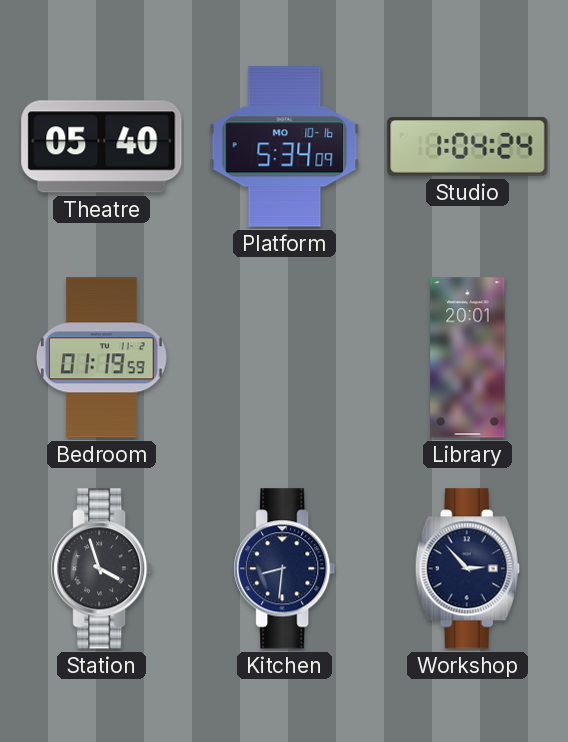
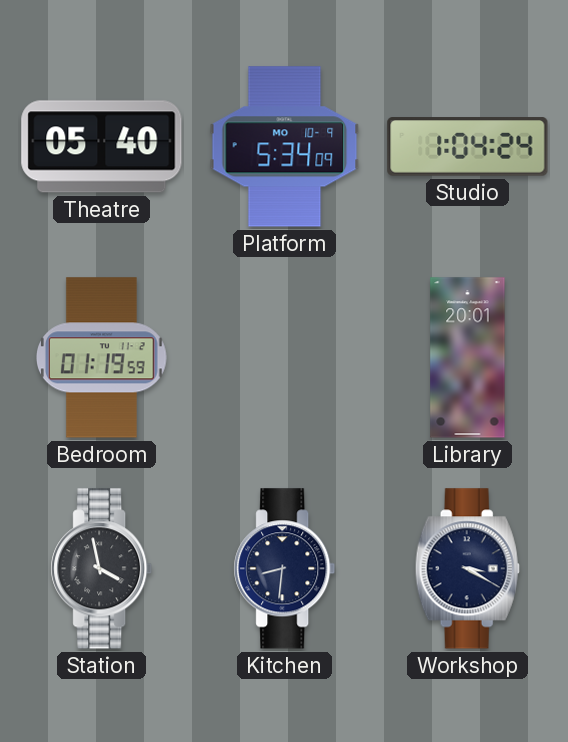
Platform date: MO 10-16 -> MO 10-9
Station: 3:57 -> 3:58
Workshop: 2:53 -> 3:20
